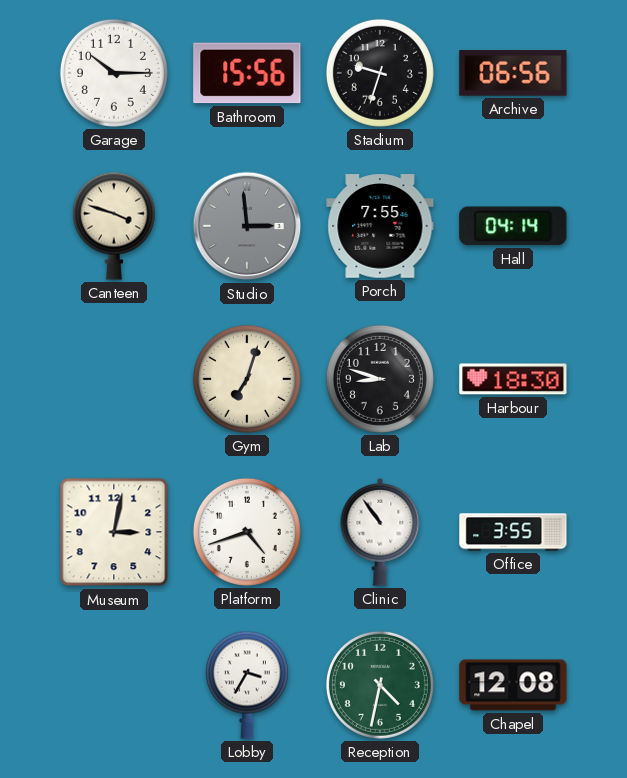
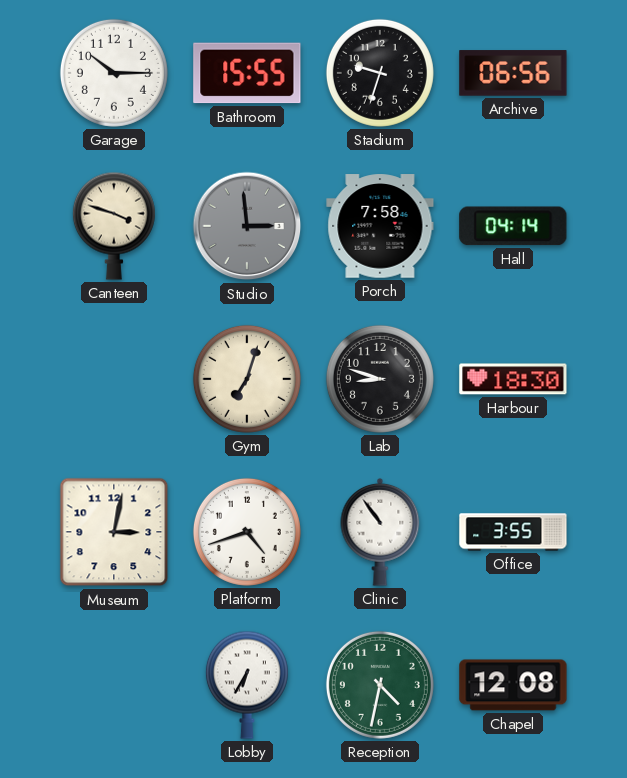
Bathroom: 15:56 -> 15:55
Porch: 7:55 -> 7:58
Lobby: 3:35 -> 6:35
